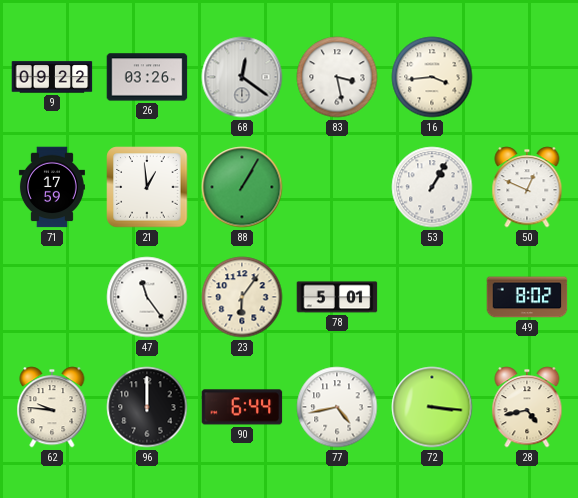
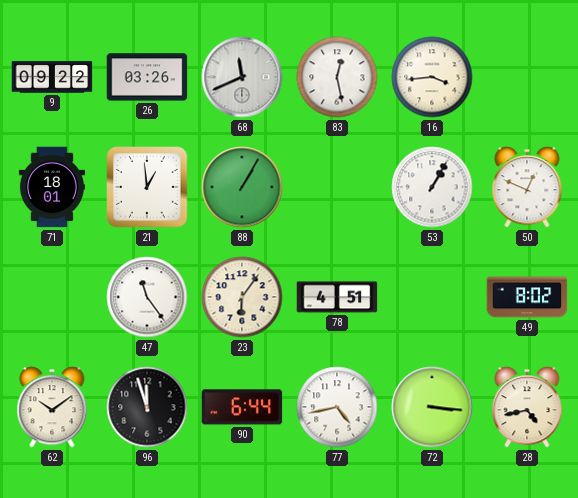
68: 12:21 -> 11:41
83: 3:28 -> 12:28
71: 17:59 -> 18:01
78: 5:01 -> 4:51
62: 9:46 -> 10:09
96: 12:00 -> 11:57
